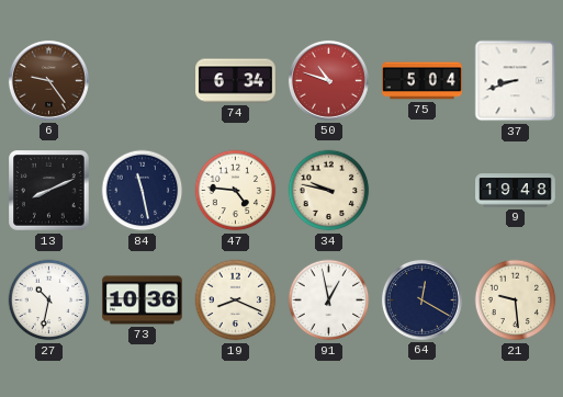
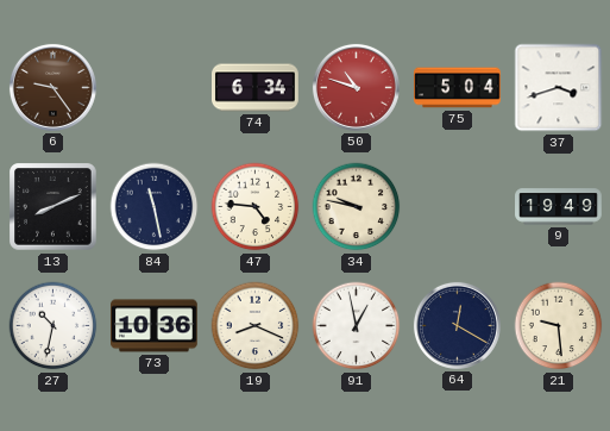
37: 8:42 -> 3:42
9: 19:48 -> 19:49
